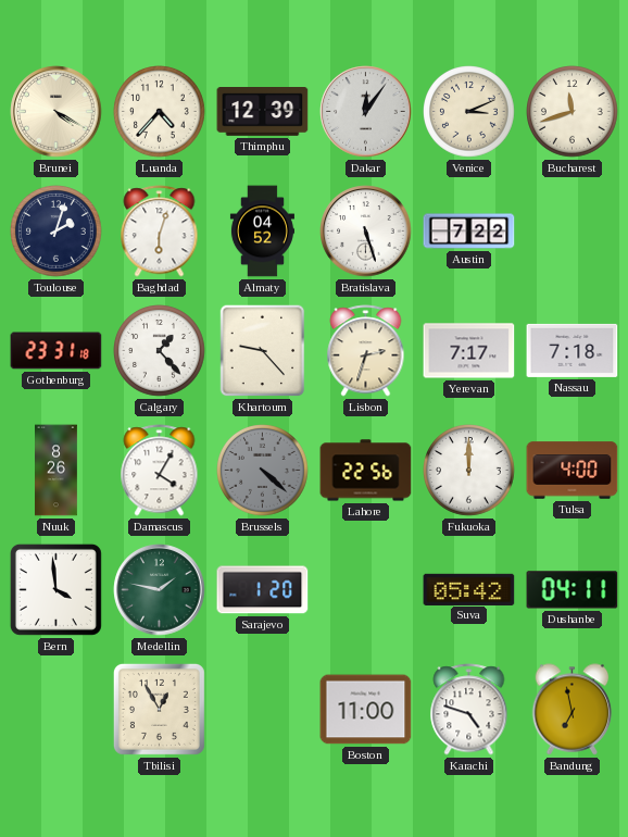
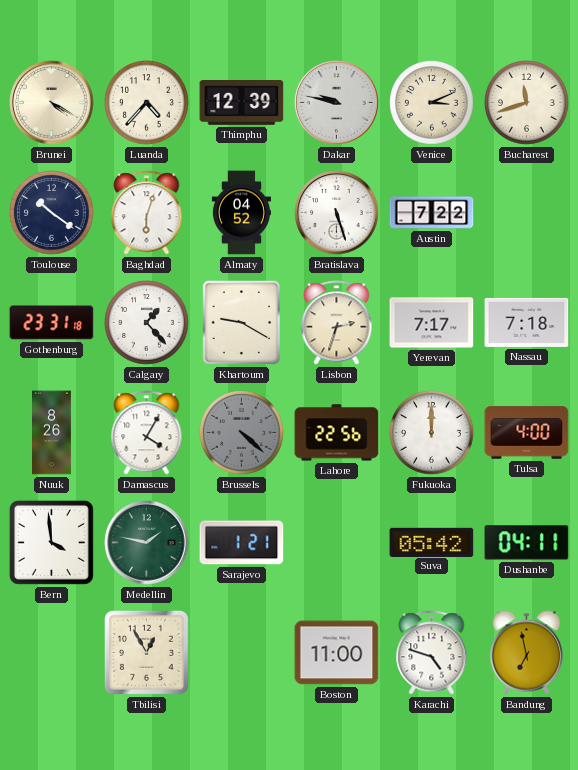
Dakar: 12:06 -> 9:47
Toulouse: 2:03 -> 10:21
Khartoum: 9:23 -> 9:20
Sarajevo: 1:20 -> 1:21
